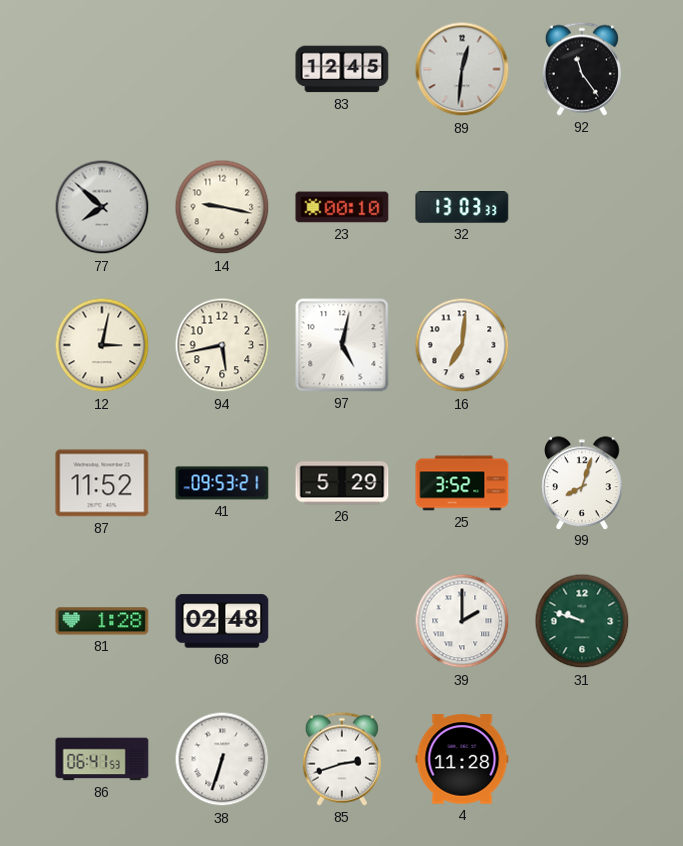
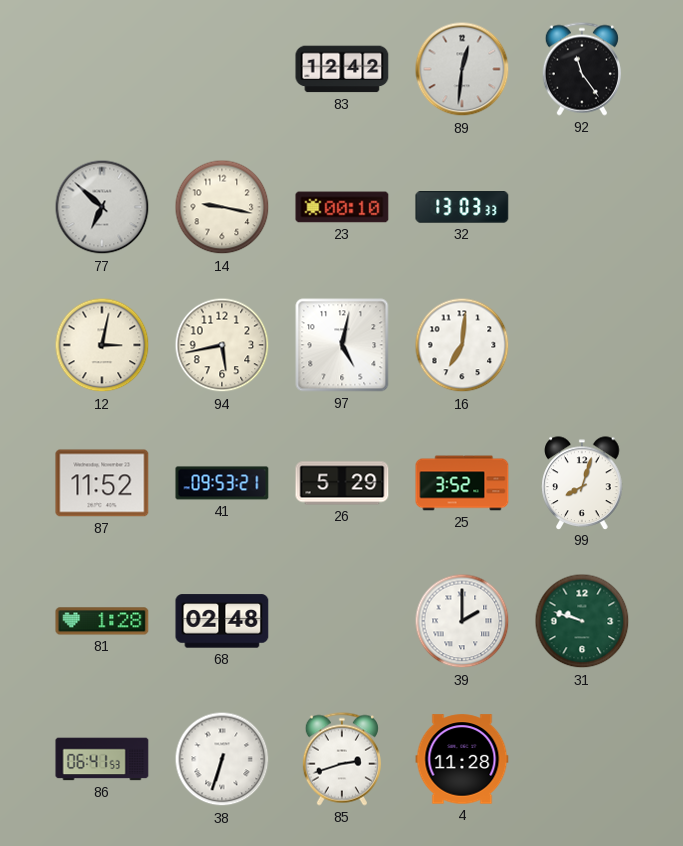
83: 12:45 -> 12:42
77: 7:52 -> 6:52
